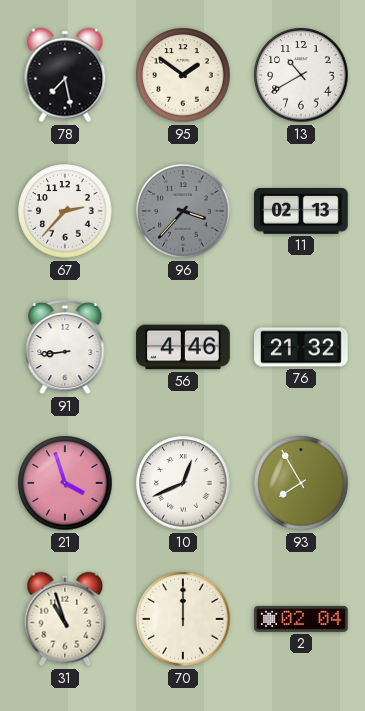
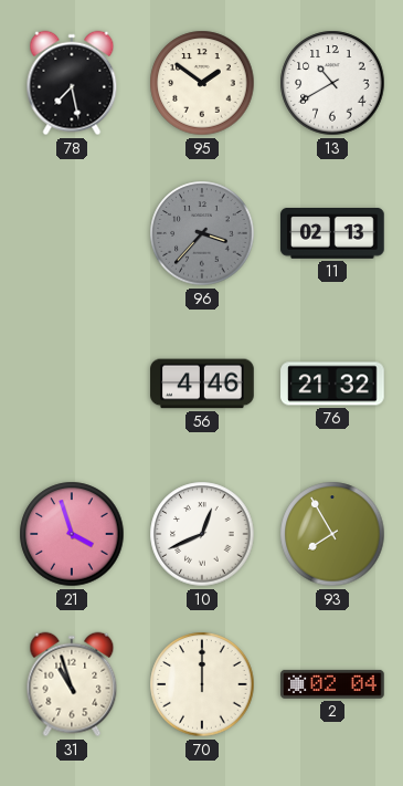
67: 2:37 -> none
91: 8:44 -> none
